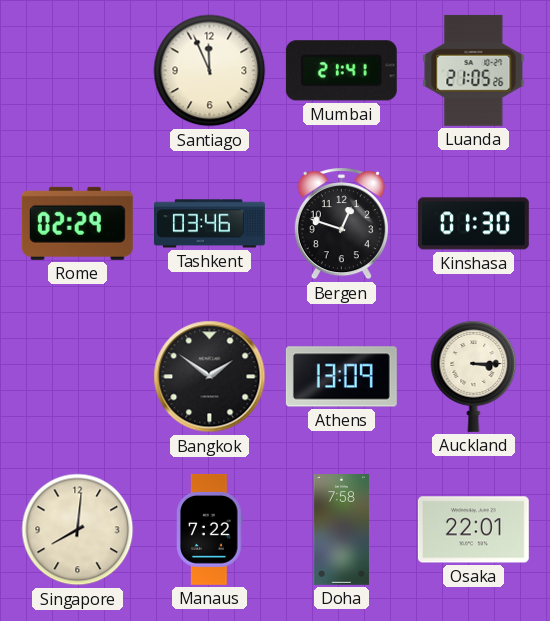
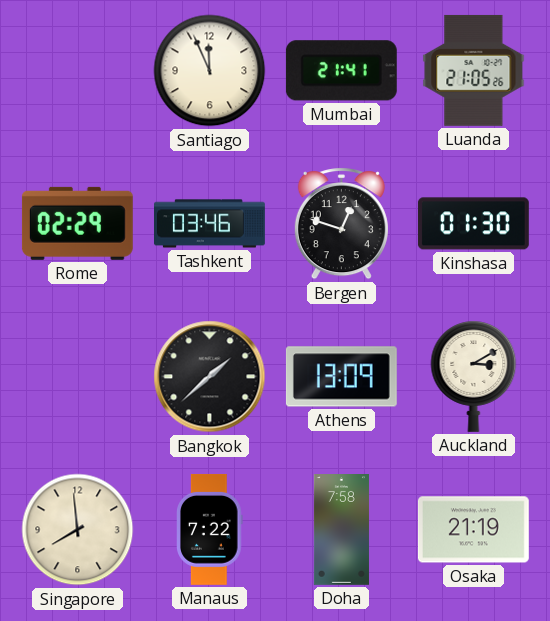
Bangkok: 1:51 -> 1:38
Auckland: 3:15 -> 3:10
Singapore: 8:01 -> 7:59
Osaka: 22:01 -> 21:19
